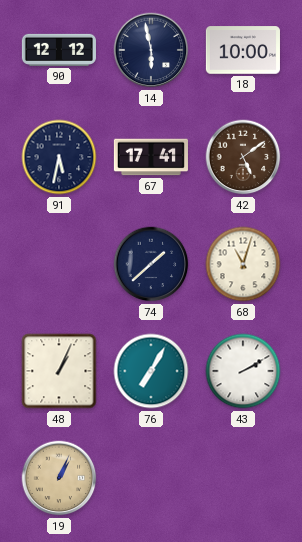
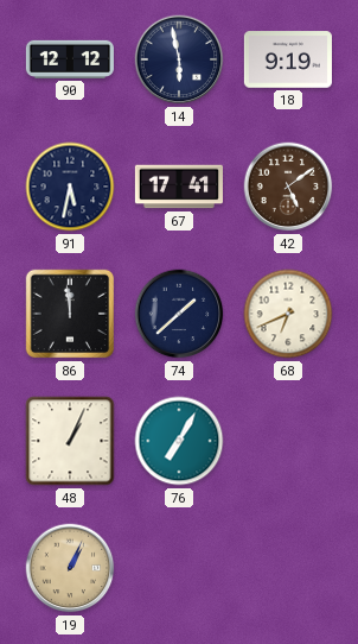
18: 10:00 -> 9:19
86: none -> 11:59
68: 11:03 -> 6:41
43: 2:10 -> none
